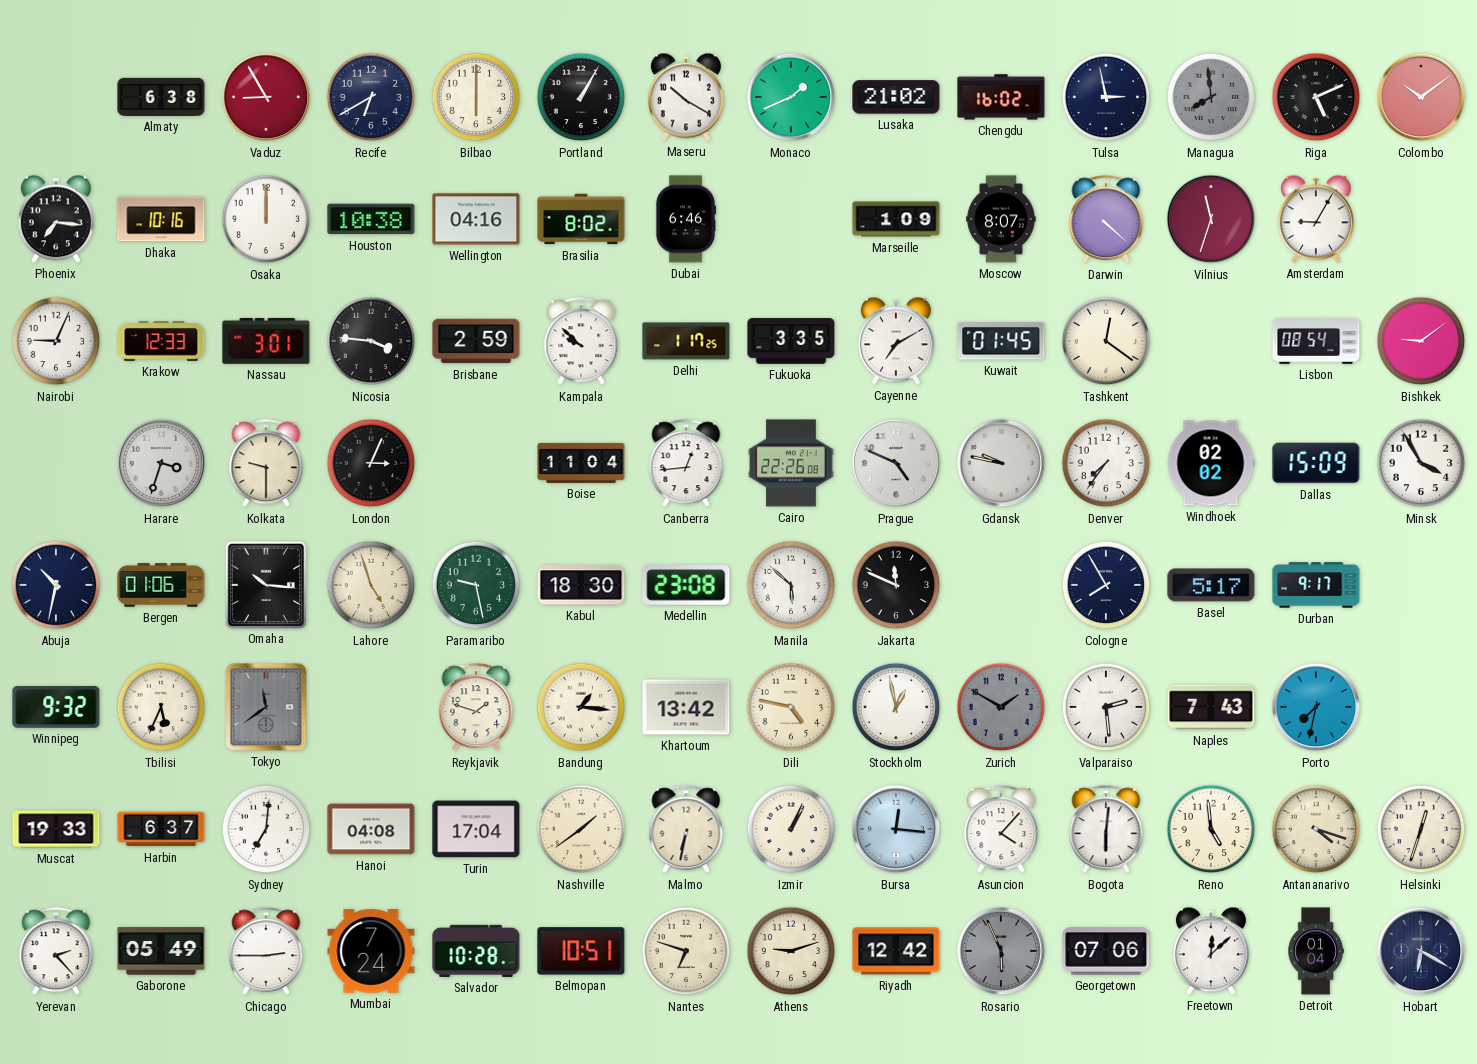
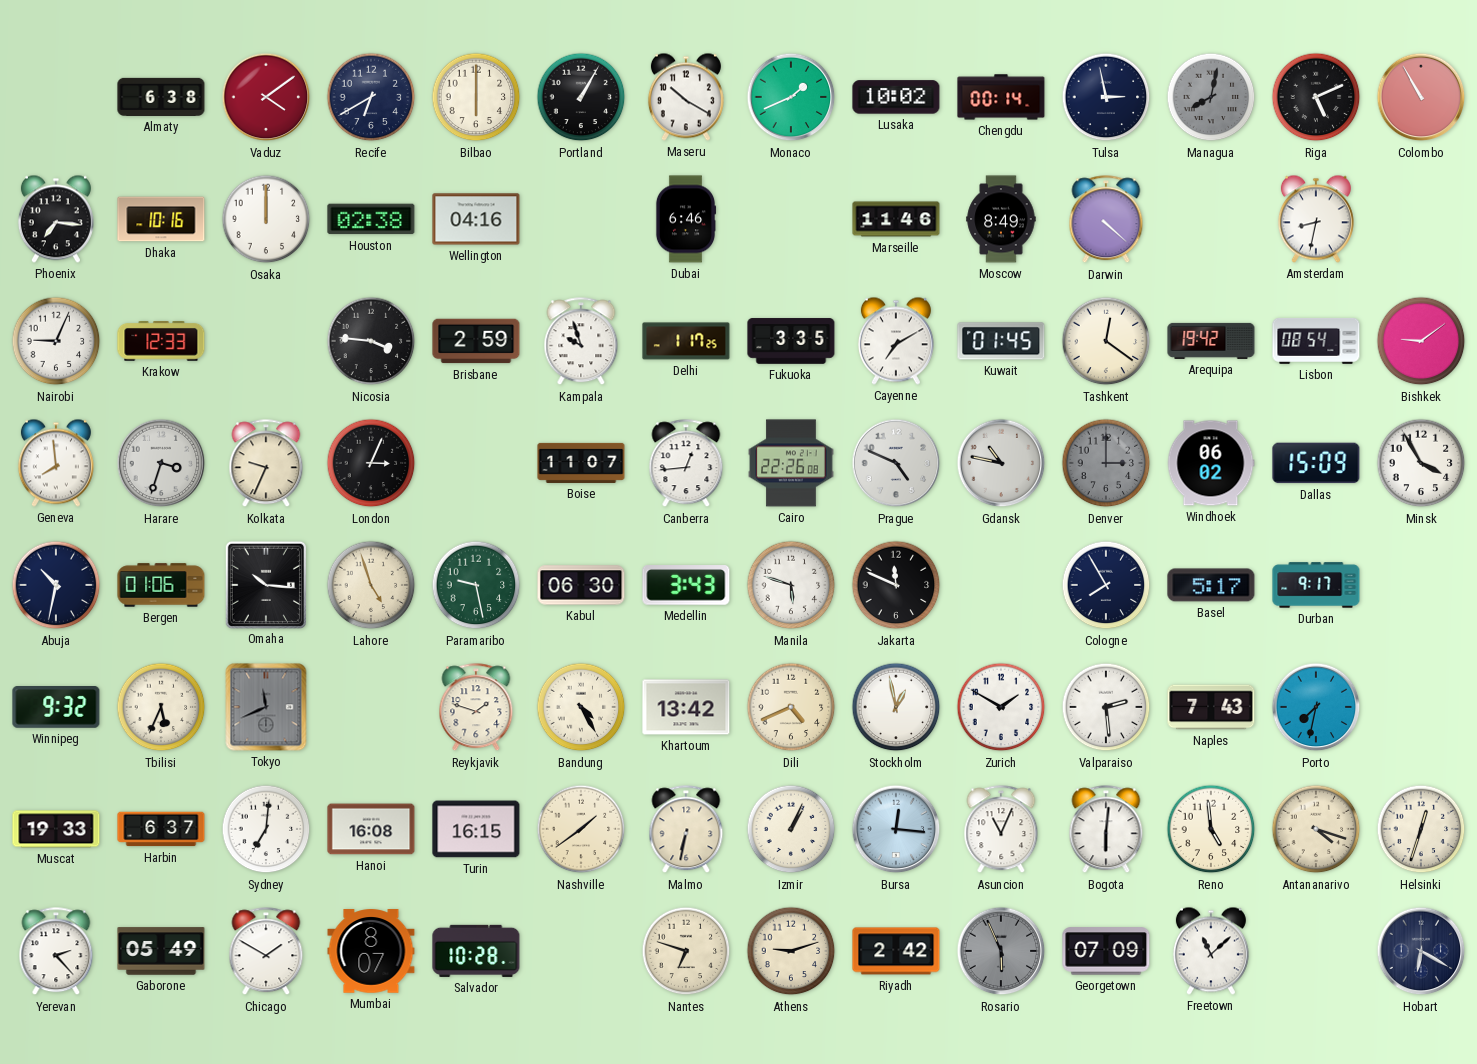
Vaduz: 8:55 -> 4:09
Lusaka: 21:02 -> 10:02
Chengdu: 16:02 -> 00:14
Managua: 7:59 -> 8:02
Colombo: 10:09 -> 10:55
Houston: 10:38 -> 02:38
Brasilia: 8:02 -> none
Marseille: 1:09 -> 11:46
Moscow: 8:07 -> 8:49
Vilnius: 11:33 -> none
Amsterdam: 9:05 -> 8:32
Nassau: 3:01 -> none
Kampala: 9:52 -> 9:57
Arequipa: none -> 19:42
Geneva: none -> 7:59
Kolkata: 9:30 -> 9:34
Boise: 11:04 -> 11:07
Gdansk: 9:47 -> 10:47
Denver: 7:36 -> 3:00
Denver dial: white -> grey
Windhoek: 02:02 -> 06:02
Kabul: 18:30 -> 06:30
Medellin: 23:08 -> 3:43
Manila: 5:52 -> 5:48
Tokyo: 11:39 -> 11:41
Bandung: 1:16 -> 4:25
Dili: 4:47 -> 4:41
Zurich dial: grey -> white
Hanoi: 04:08 -> 16:08
Turin: 17:04 -> 16:15
Asuncion: 4:07 -> 11:04
Chicago: 2:45 -> 1:50
Mumbai: 7:24 -> 8:07
Belmopan: 10:51 -> none
Riyadh: 12:42 -> 2:42
Georgetown: 07:06 -> 07:09
Freetown: 12:08 -> 11:08
Detroit: 01:04 -> none
